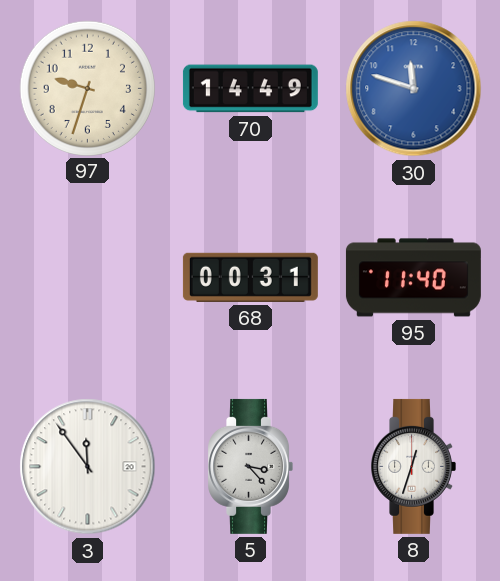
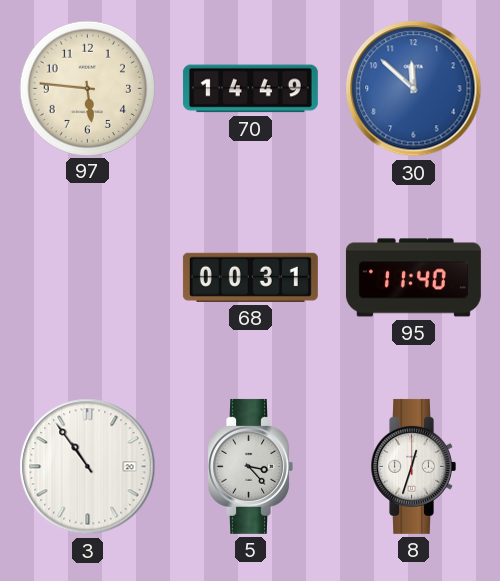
97: 9:33 -> 5:46
30: 11:48 -> 11:52
3: 11:54 -> 10:54
